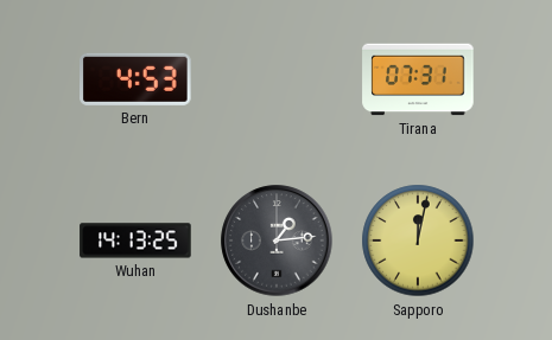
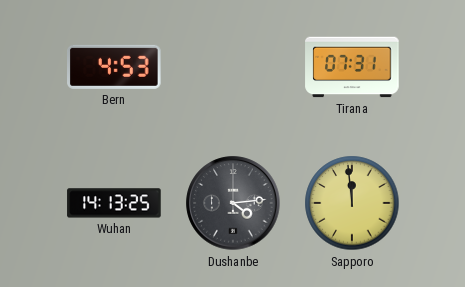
Dushanbe: 1:14 -> 4:14
Sapporo: 12:02 -> 11:59
